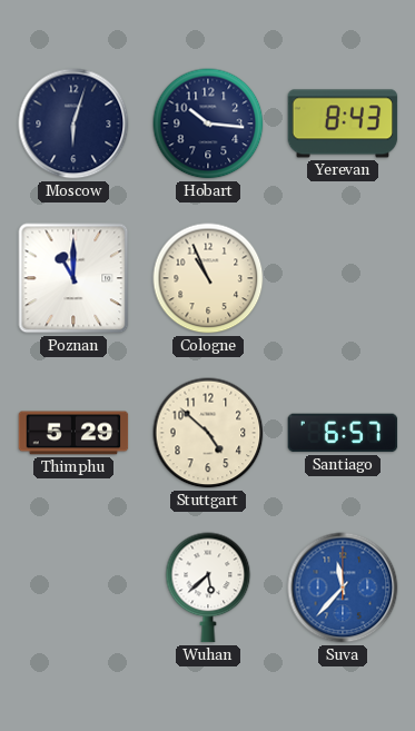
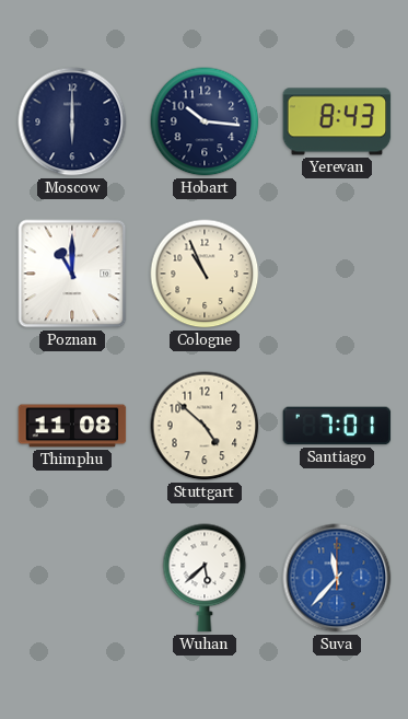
Moscow: 6:03 -> 6:00
Thimphu: 5:29 -> 11:08
Santiago: 6:57 -> 7:01
